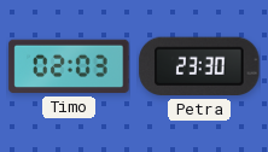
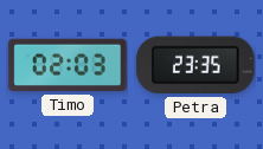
Petra: 23:30 -> 23:35
